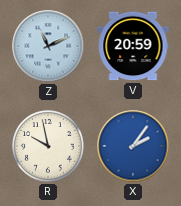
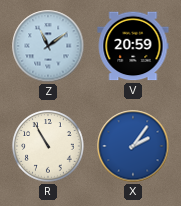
Z: 11:11 -> 11:09
R: 9:58 -> 10:55
